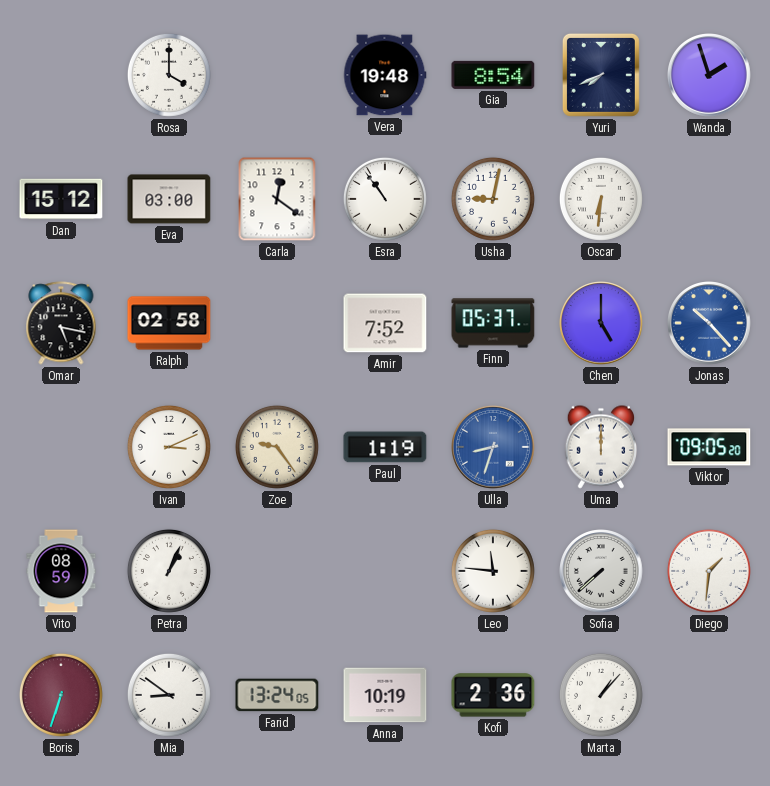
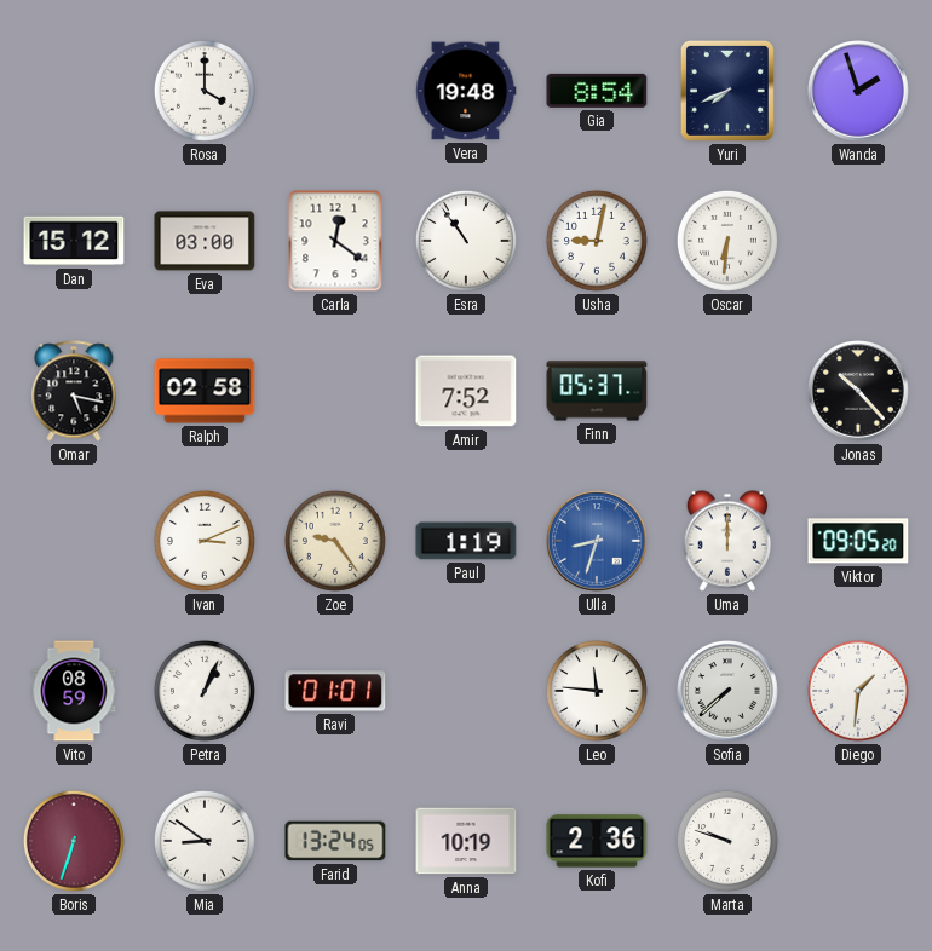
Chen: 5:00 -> none
Jonas dial: blue -> black
Ravi: none -> 01:01
Marta: 1:07 -> 9:48
